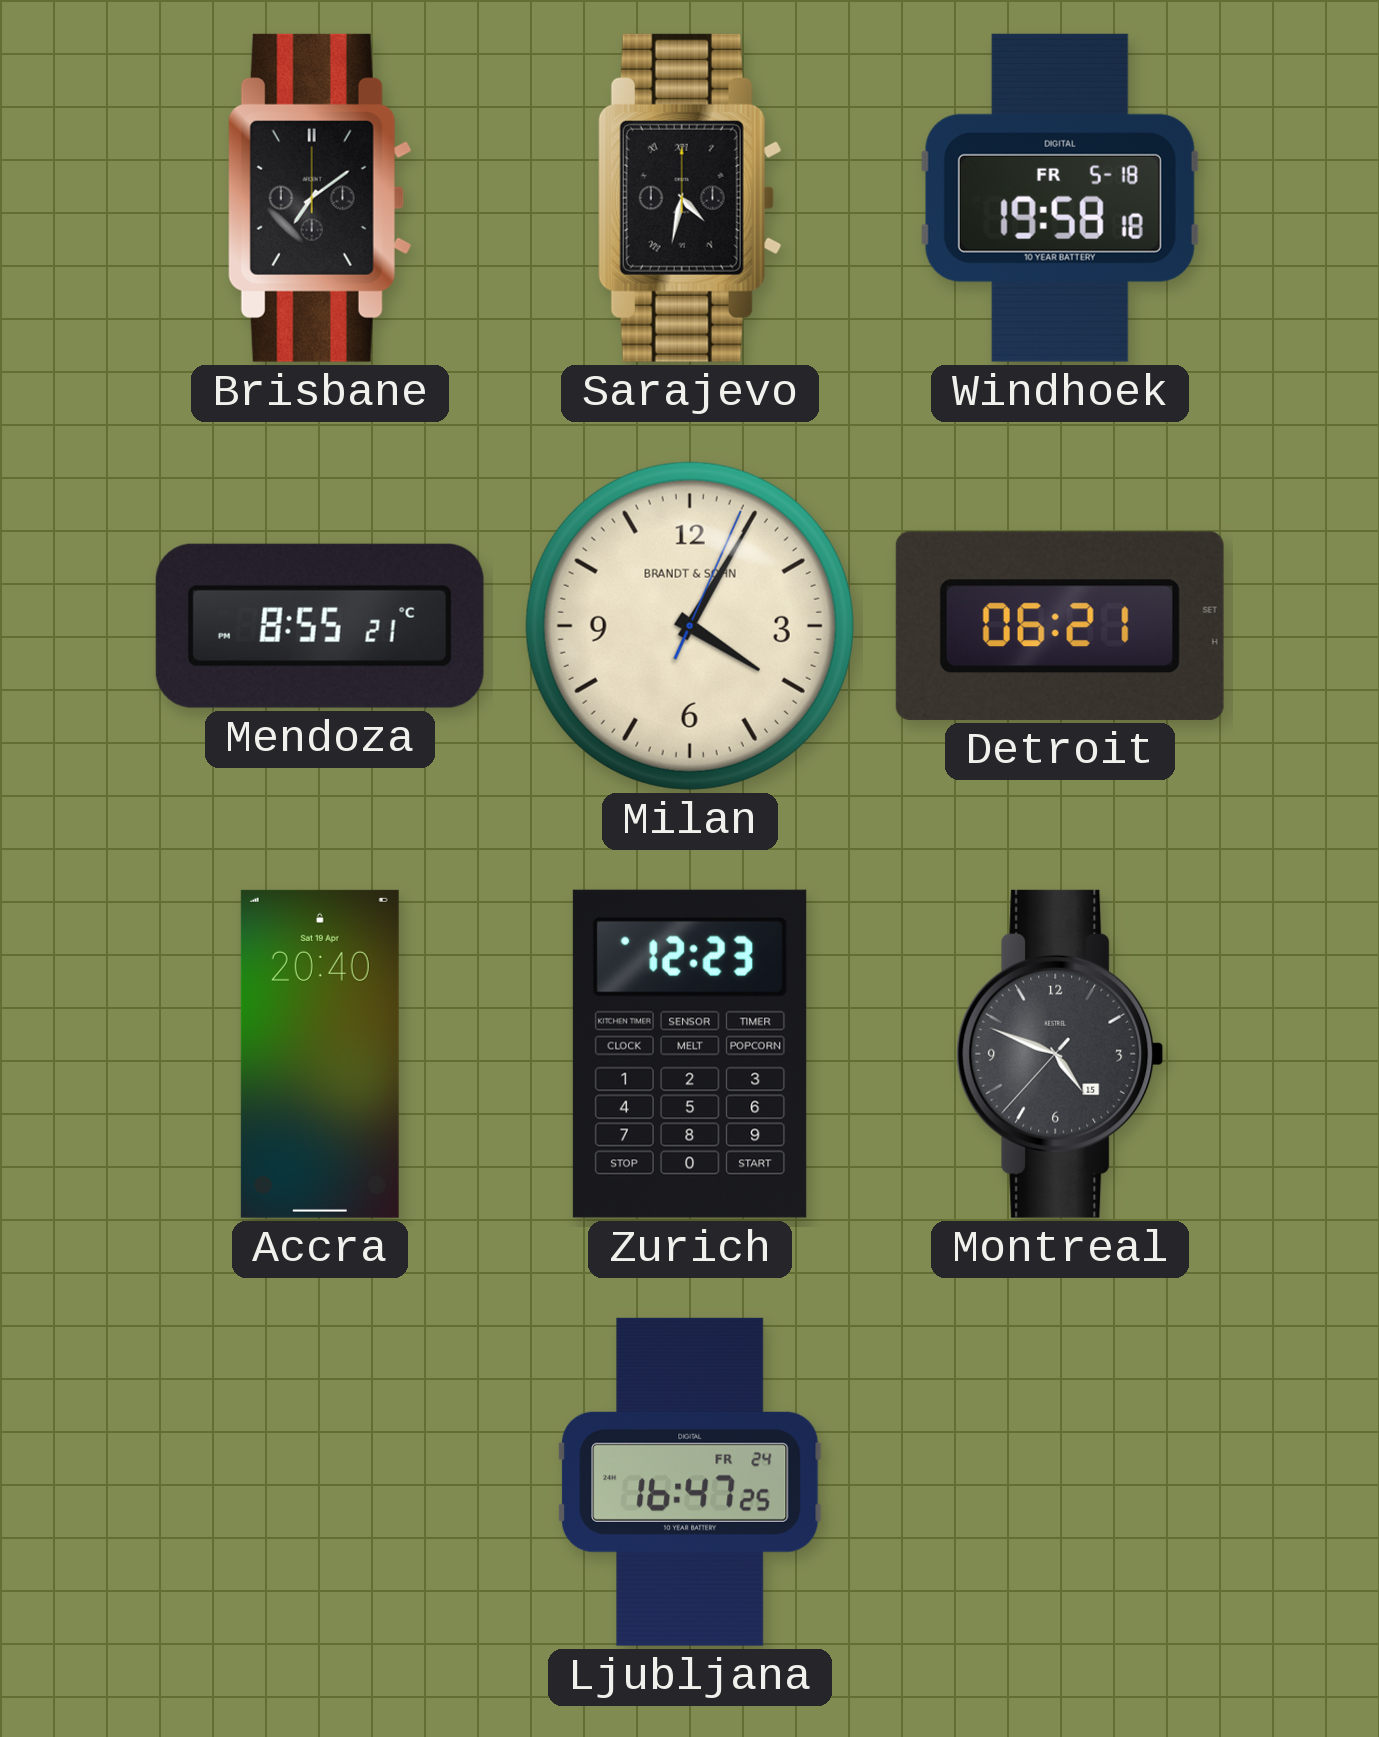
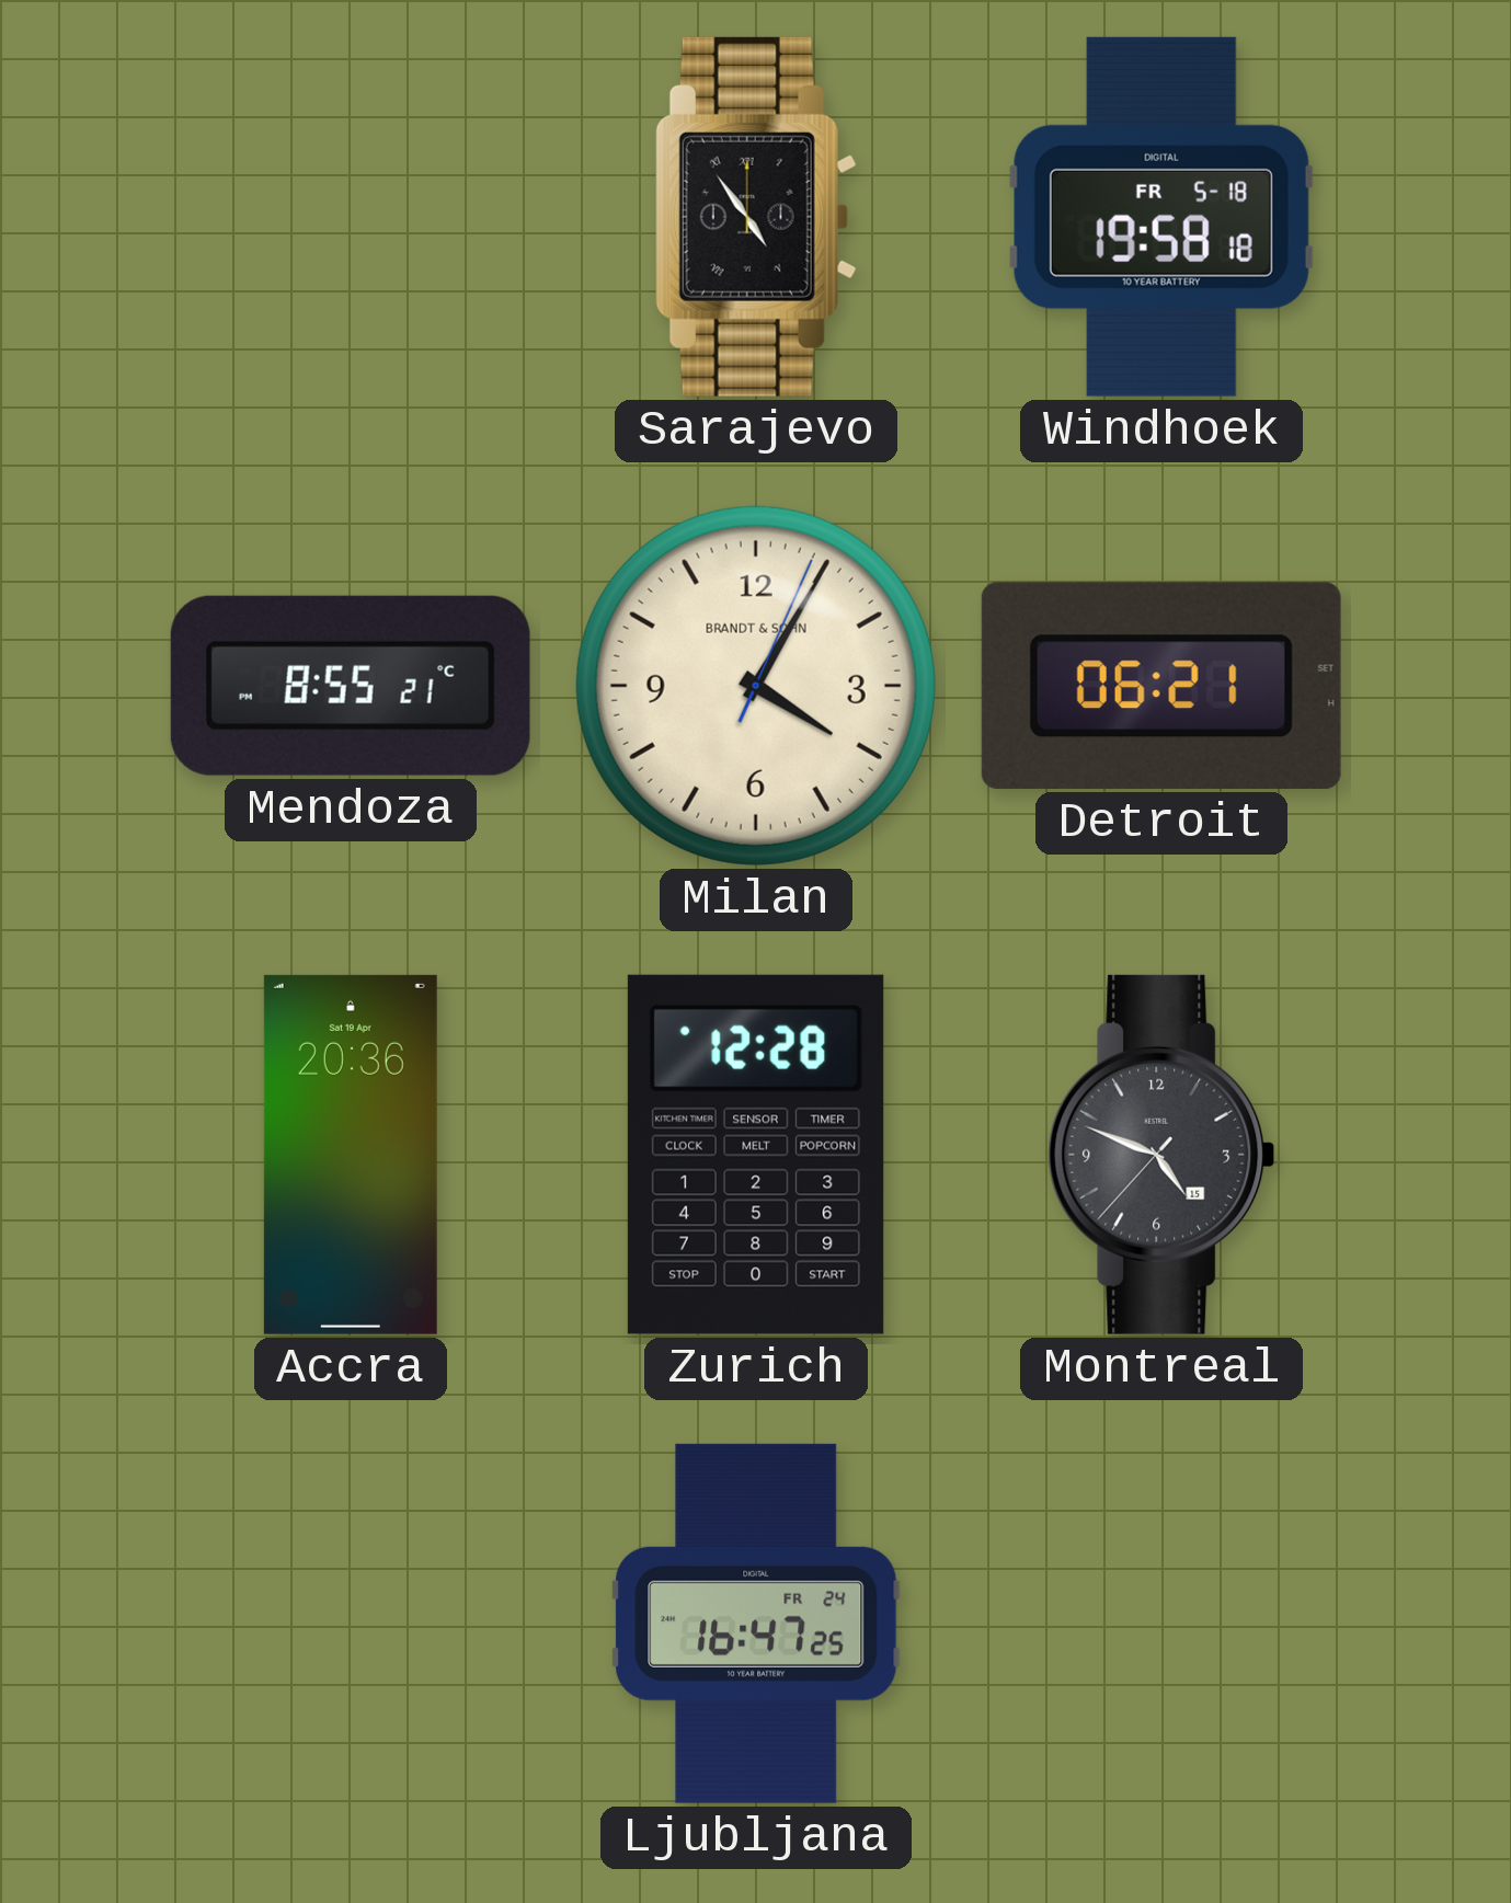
Brisbane: 7:09 -> none
Sarajevo: 4:32 -> 4:54
Accra: 20:40 -> 20:36
Zurich: 12:23 -> 12:28
